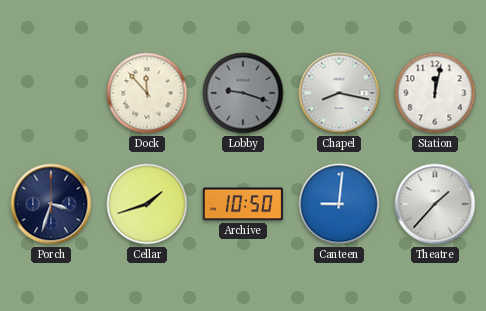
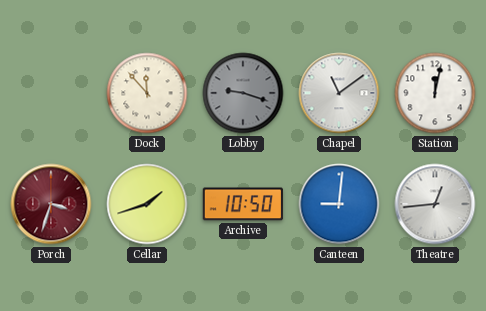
Chapel: 8:17 -> 11:09
Porch dial: navy -> burgundy
Theatre: 1:37 -> 12:44
